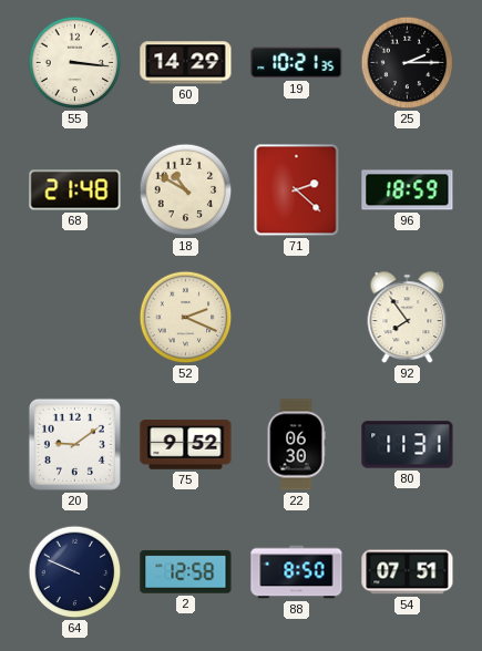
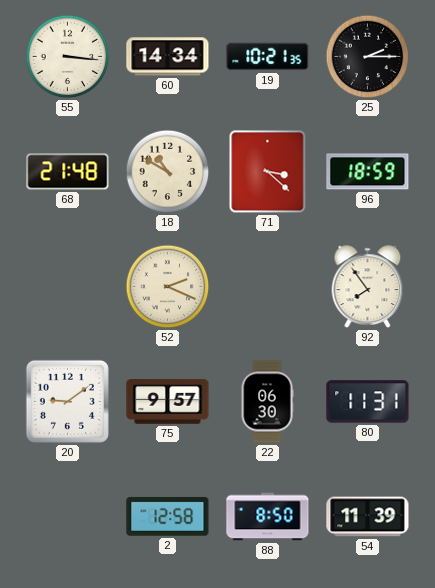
60: 14:29 -> 14:34
71: 2:22 -> 3:22
75: 9:52 -> 9:57
64: 9:49 -> none
54: 07:51 -> 11:39
